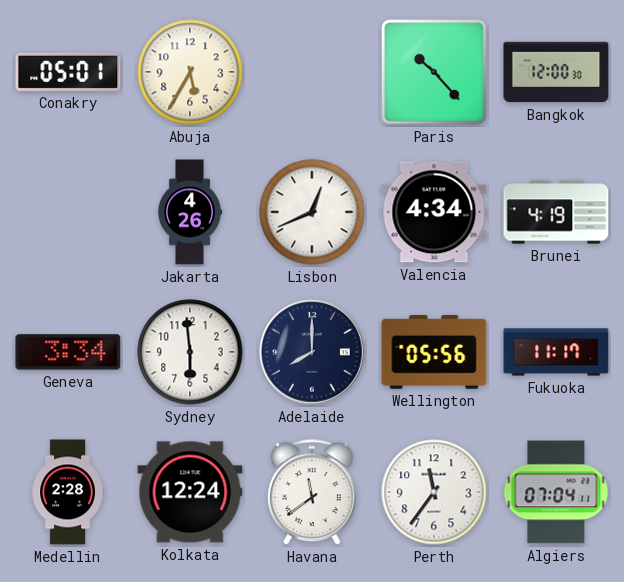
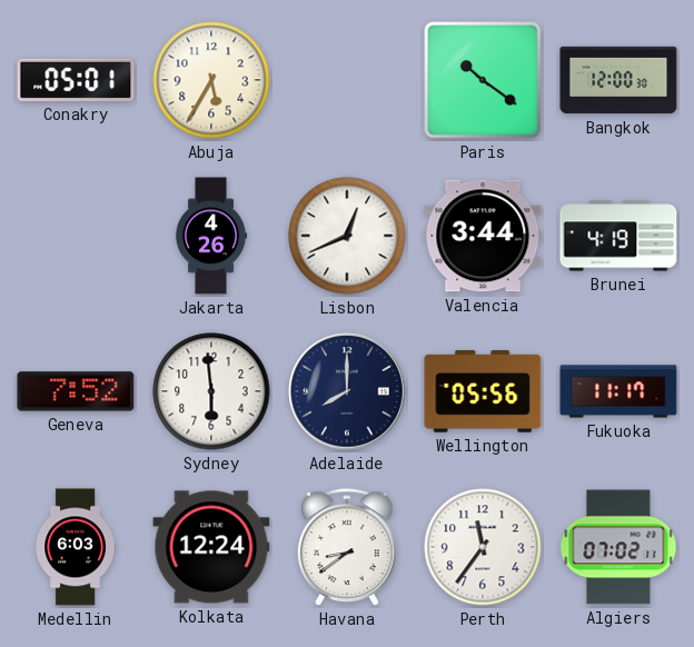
Paris: 10:23 -> 10:21
Valencia: 4:34 -> 3:44
Geneva: 3:34 -> 7:52
Medellin: 2:28 -> 6:03
Havana: 11:39 -> 8:39
Algiers: 07:04 -> 07:02
